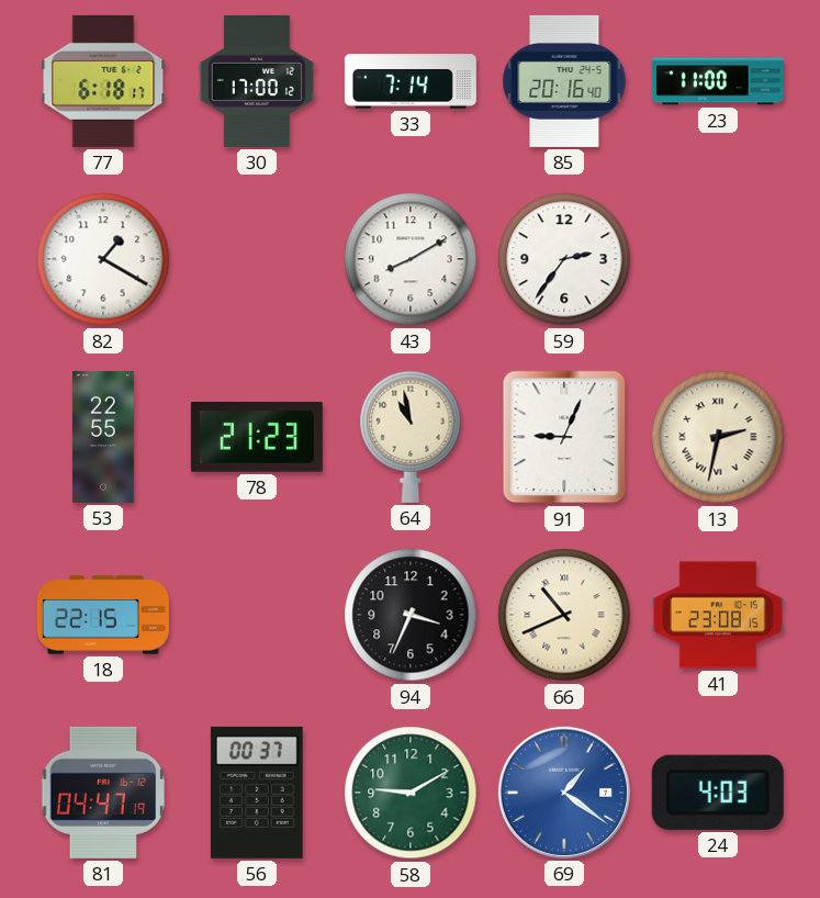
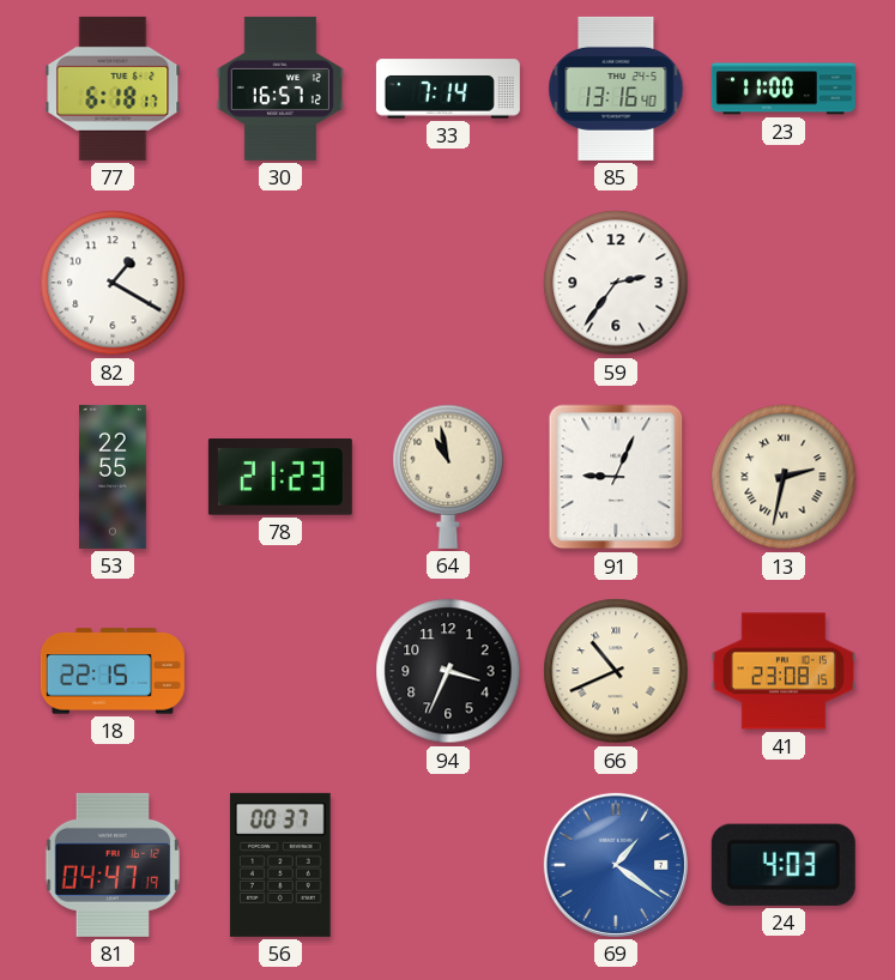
30: 17:00 -> 16:57
85: 20:16 -> 13:16
43: 8:10 -> none
58: 9:10 -> none
